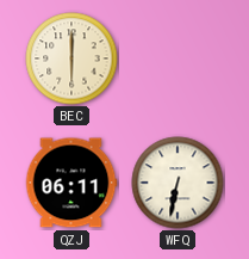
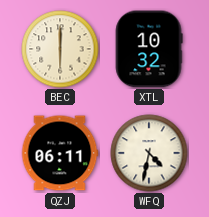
XTL: none -> 10:32
WFQ: 6:32 -> 4:32
